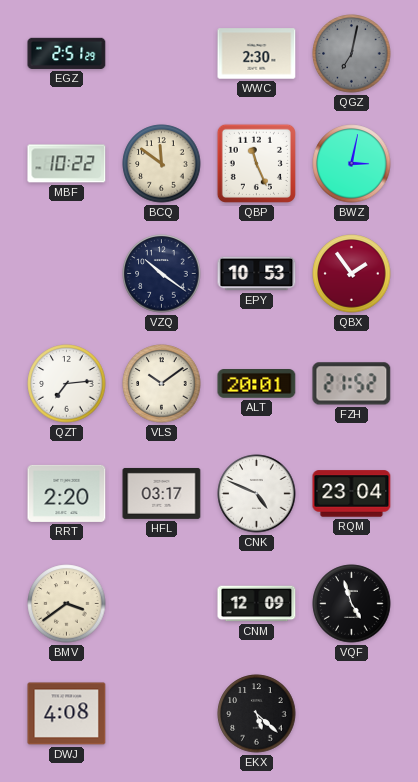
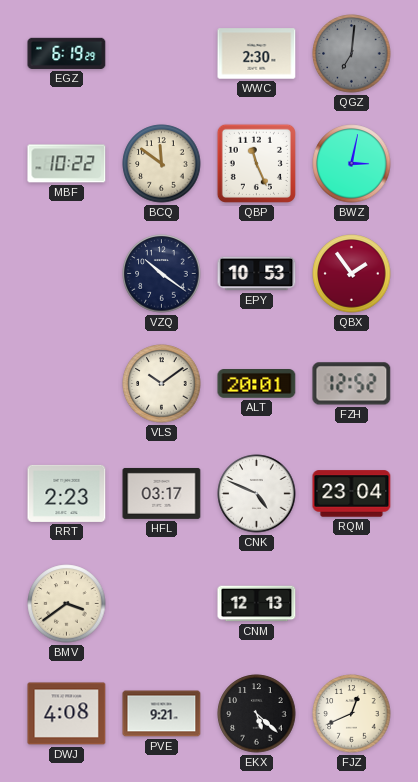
EGZ: 2:51 -> 6:19
QGZ: 7:02 -> 7:01
QZT: 7:14 -> none
FZH: 21:52 -> 12:52
RRT: 2:20 -> 2:23
CNM: 12:09 -> 12:13
VQF: 4:57 -> none
PVE: none -> 9:21
FJZ: none -> 12:41
